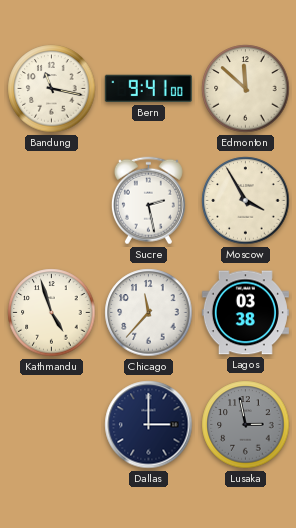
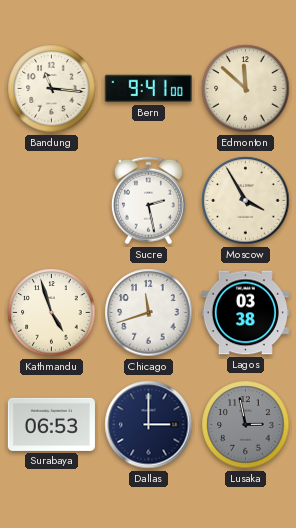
Bandung: 11:17 -> 11:16
Chicago: 11:37 -> 11:42
Surabaya: none -> 06:53
